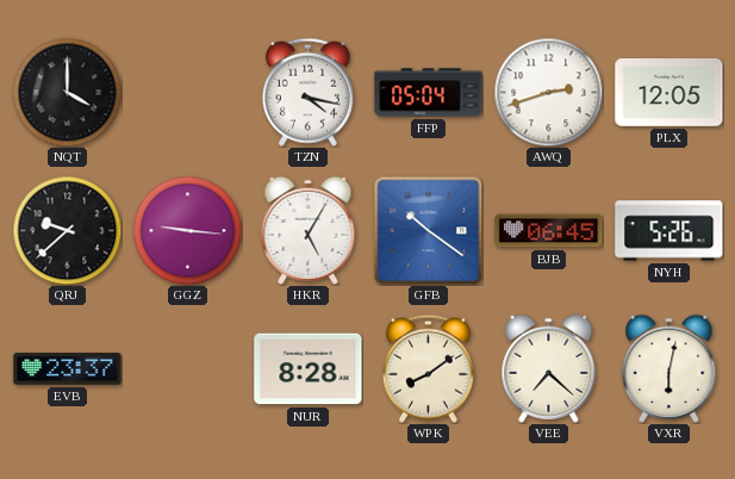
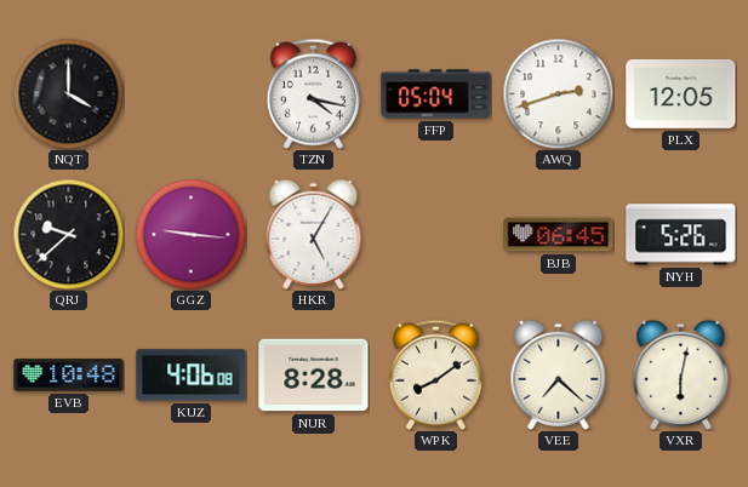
GFB: 10:21 -> none
EVB: 23:37 -> 10:48
KUZ: none -> 4:06
